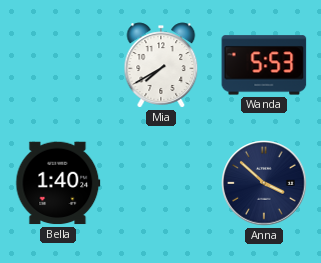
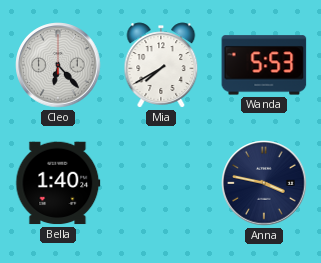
Cleo: none -> 6:23
Anna: 3:52 -> 3:47
